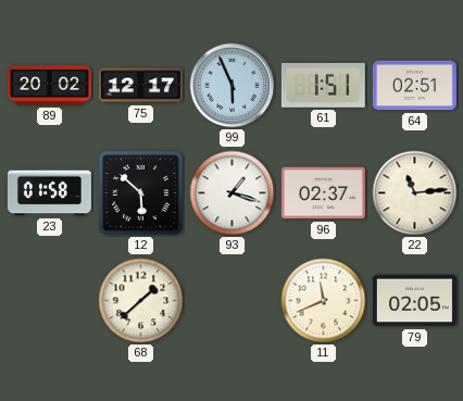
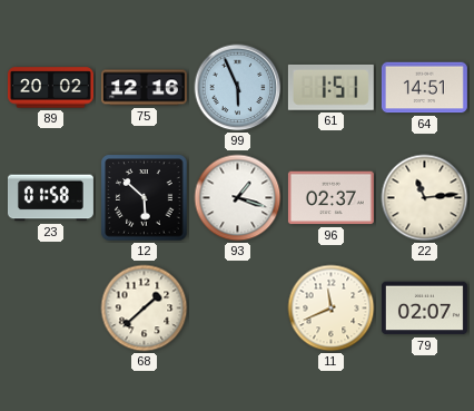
75: 12:17 -> 12:16
64: 02:51 -> 14:51
79: 02:05 -> 02:07
